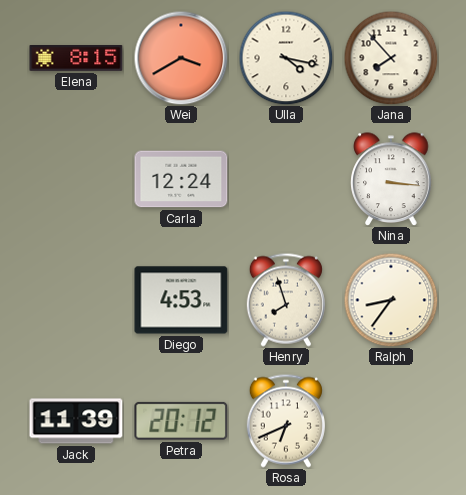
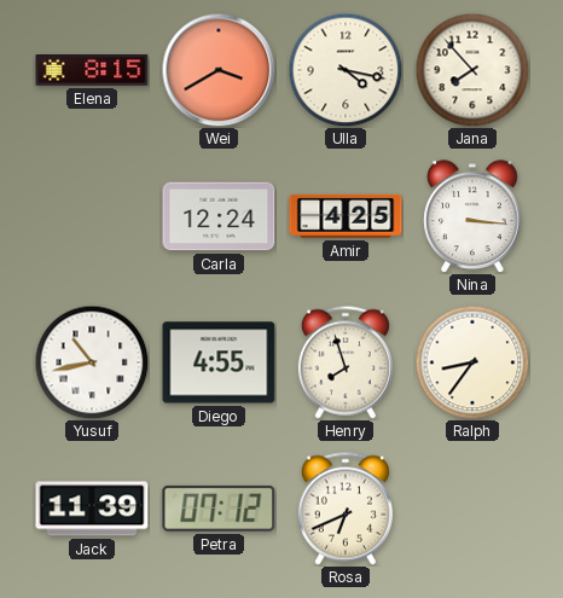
Amir: none -> 4:25
Yusuf: none -> 10:43
Diego: 4:53 -> 4:55
Petra: 20:12 -> 07:12
